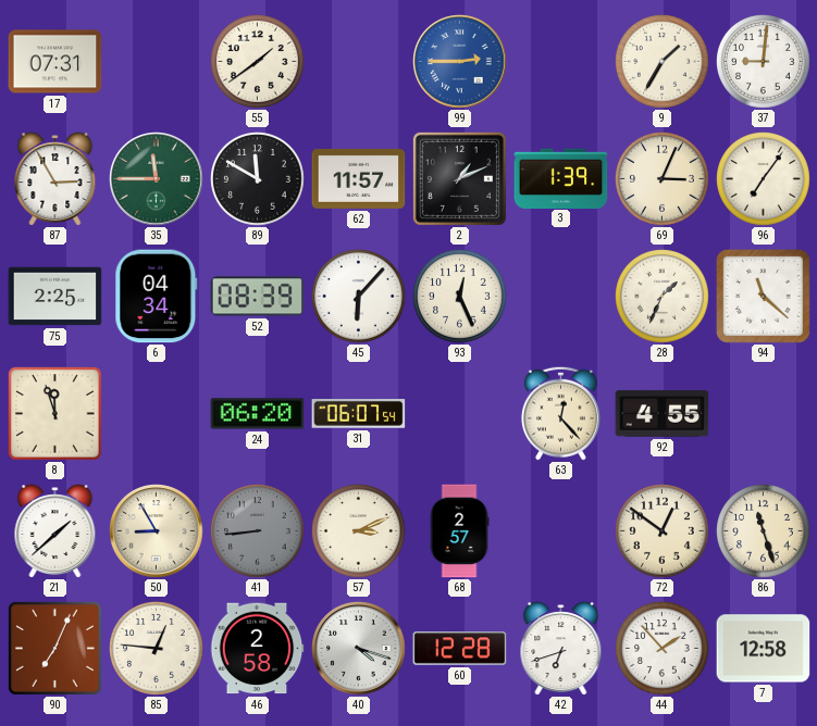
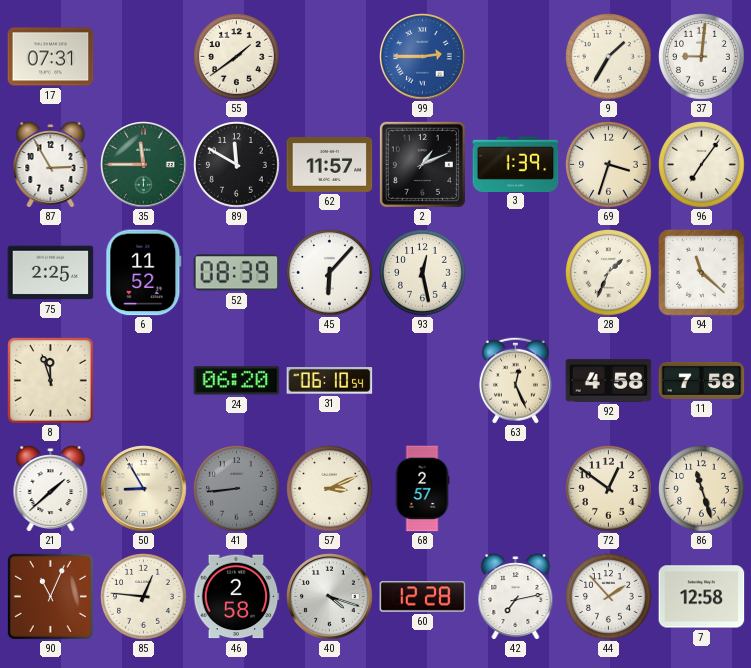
69: 3:04 -> 3:33
6: 04:34 -> 11:52
93: 12:26 -> 12:28
31: 06:07 -> 06:10
63: 12:23 -> 12:26
92: 4:55 -> 4:58
11: none -> 7:58
90: 7:04 -> 11:04
42: 6:42 -> 7:13
